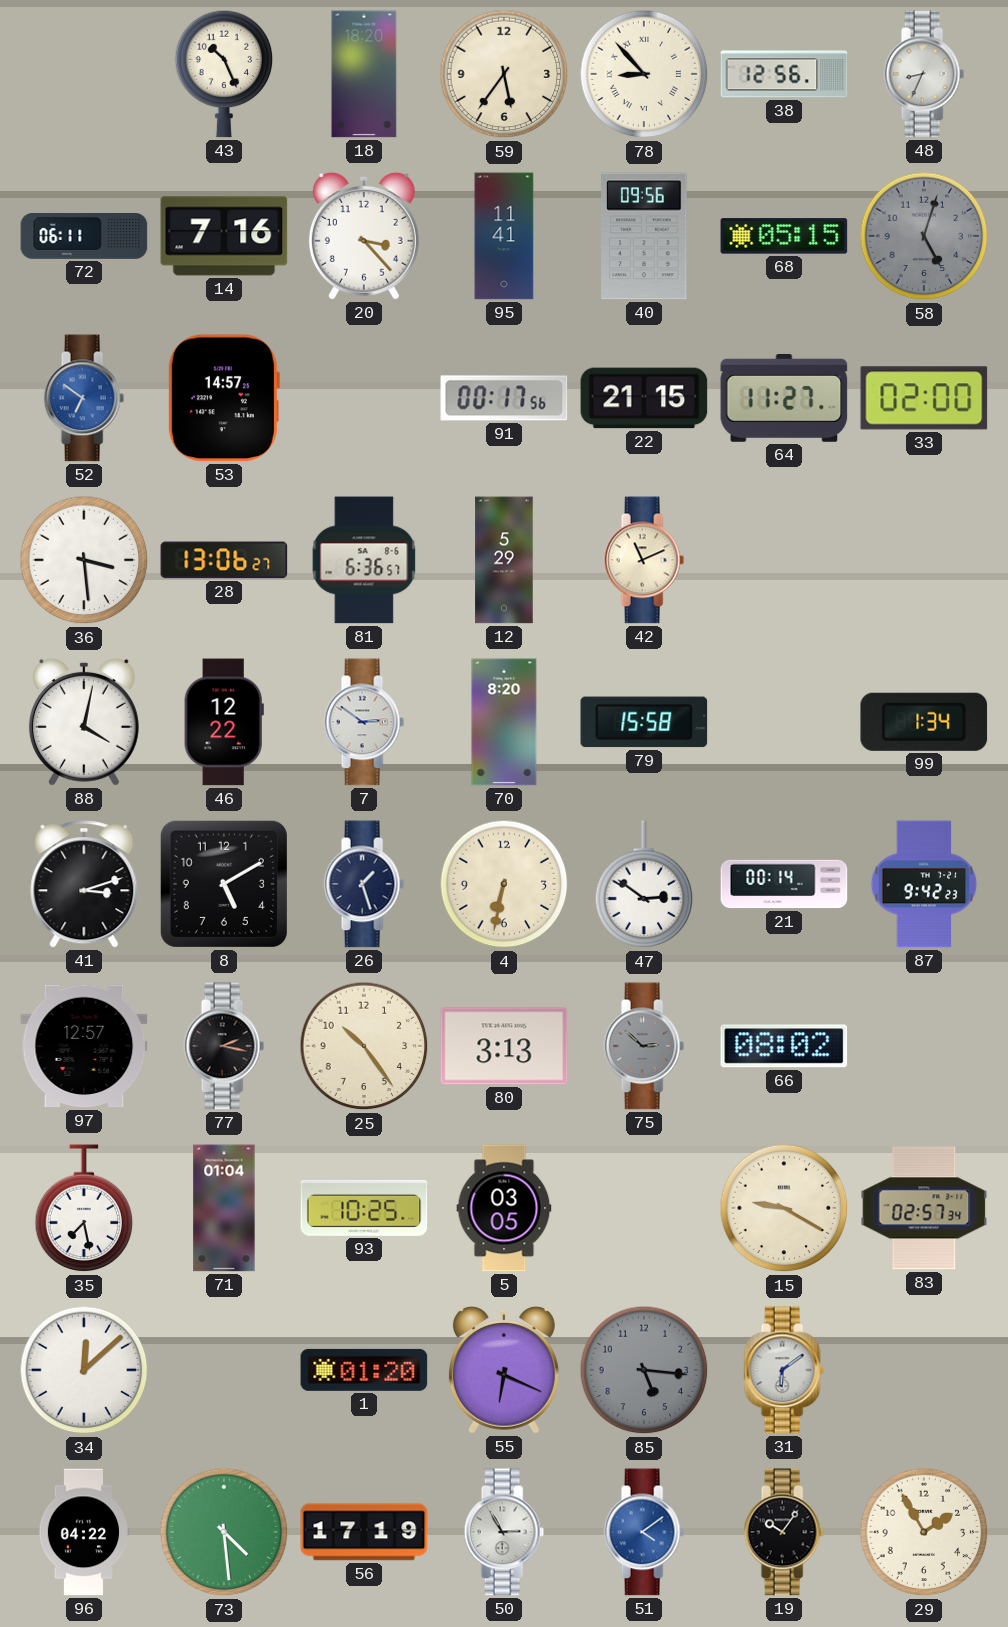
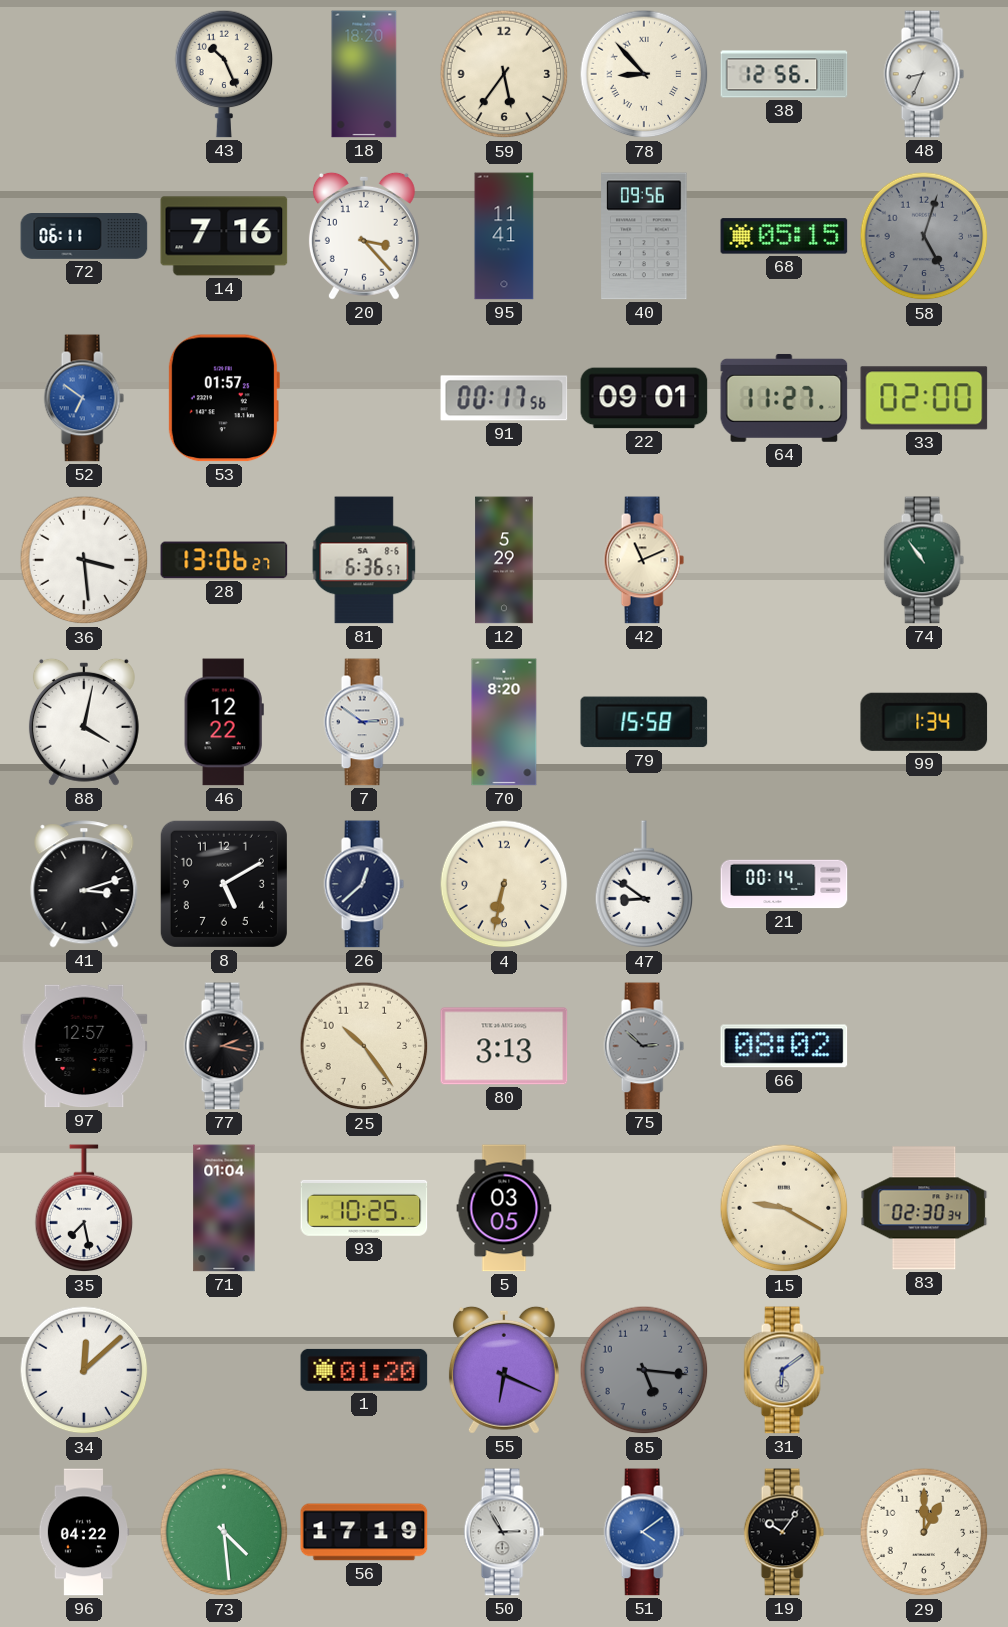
53: 14:57 -> 01:57
22: 21:15 -> 09:01
74: none -> 10:54
26: 1:27 -> 12:38
47: 2:51 -> 8:51
87: 9:42 -> none
83: 02:57 -> 02:30
29: 1:55 -> 1:00
